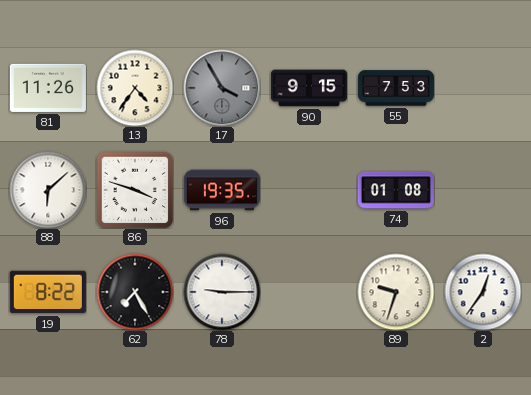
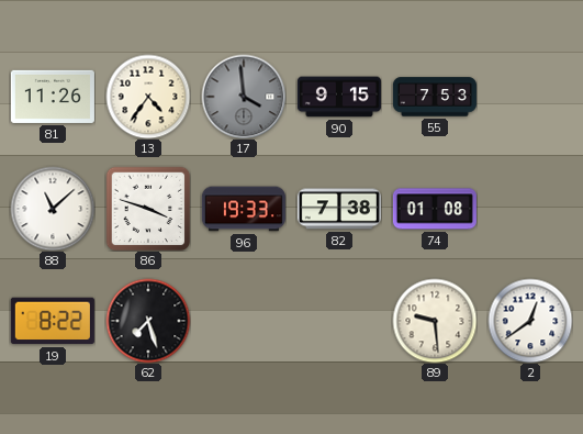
17: 3:55 -> 3:59
88: 6:08 -> 11:08
96: 19:35 -> 19:33
82: none -> 7:38
62: 7:25 -> 7:27
78: 9:15 -> none
89: 9:33 -> 9:29
2: 12:36 -> 12:39
